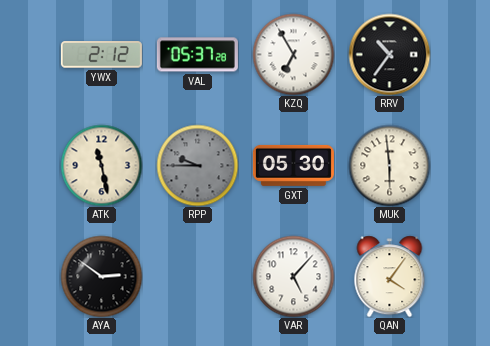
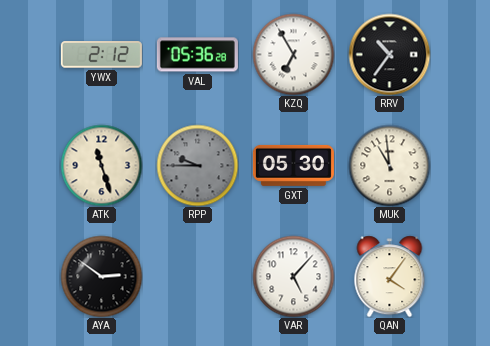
VAL: 05:37 -> 05:36
ATK: 11:28 -> 11:27
MUK: 5:59 -> 10:59
